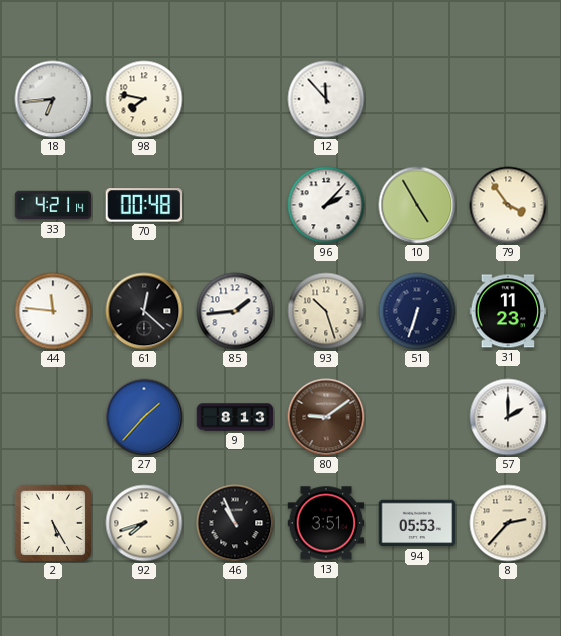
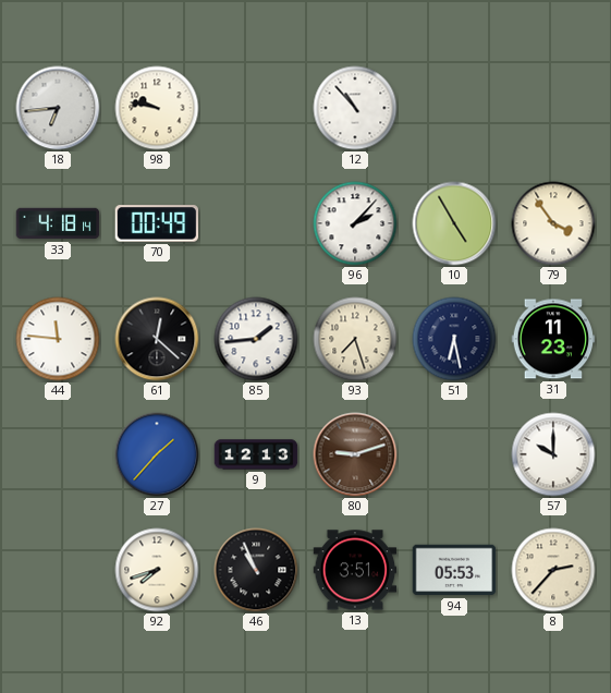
98: 7:47 -> 9:47
12: 11:53 -> 10:53
33: 4:21 -> 4:18
70: 00:48 -> 00:49
93: 10:27 -> 7:27
51: 6:33 -> 6:28
9: 8:13 -> 12:13
80: 9:09 -> 9:12
57: 2:00 -> 10:00
2: 5:25 -> none
